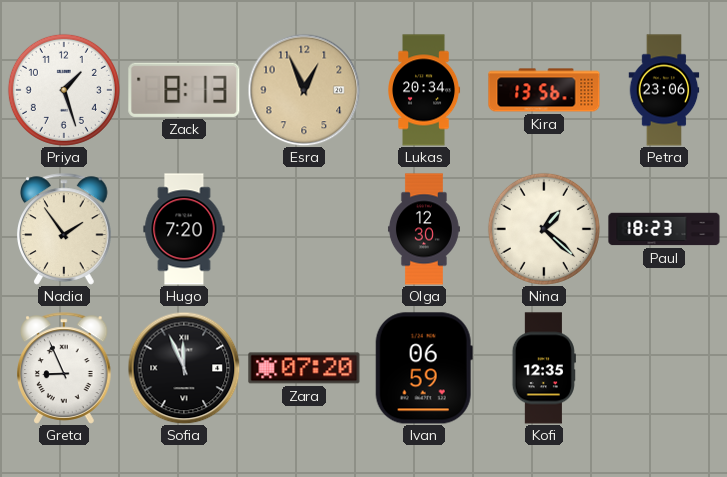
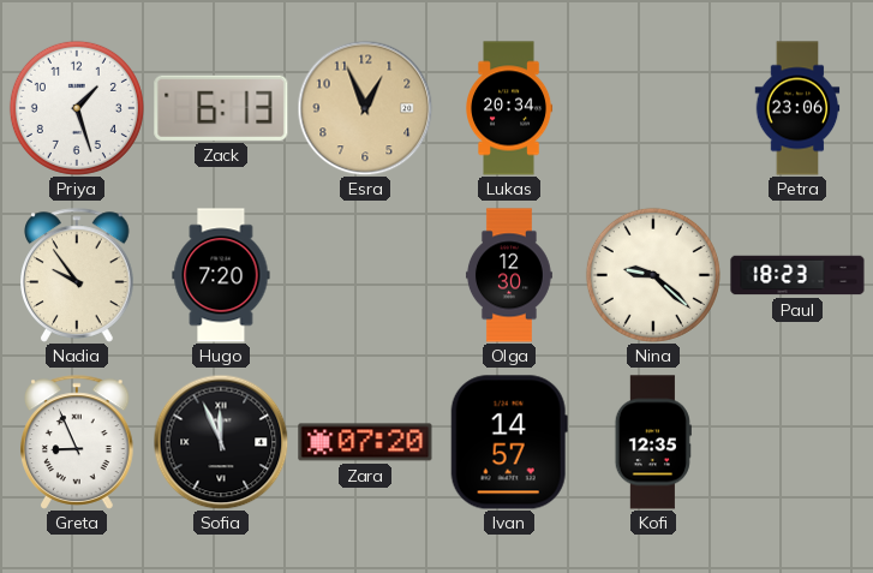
Zack: 8:13 -> 6:13
Kira: 13:56 -> none
Nadia: 1:54 -> 9:54
Nina: 1:22 -> 9:22
Ivan: 06:59 -> 14:57
